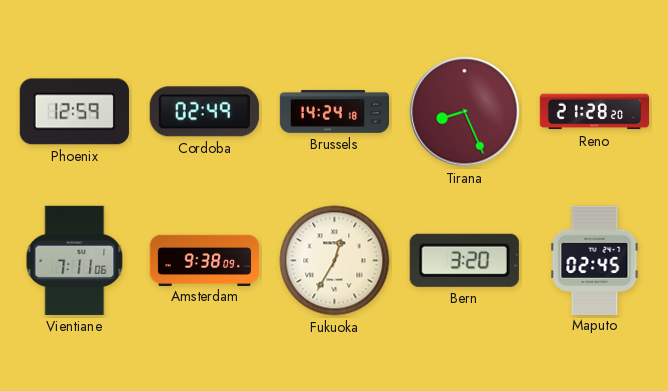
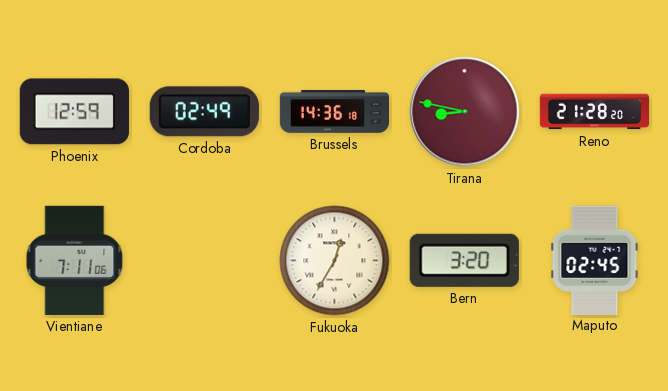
Brussels: 14:24 -> 14:36
Tirana: 8:26 -> 8:47
Amsterdam: 9:38 -> none
